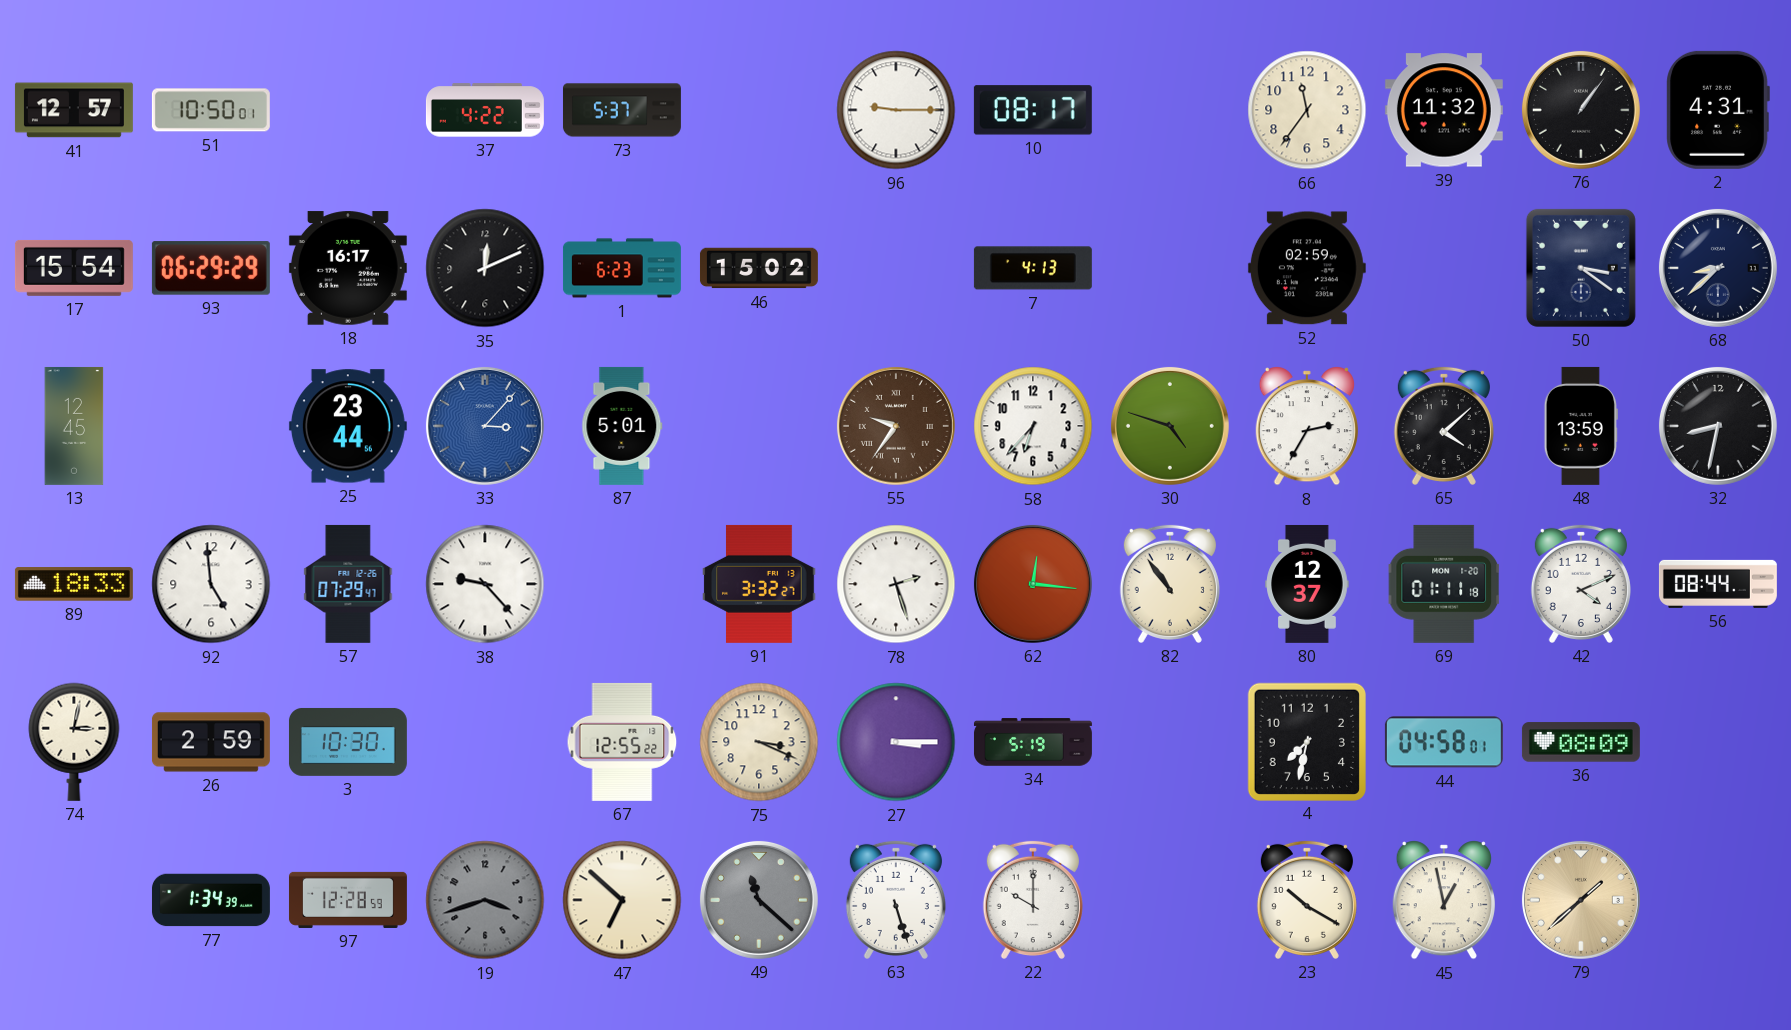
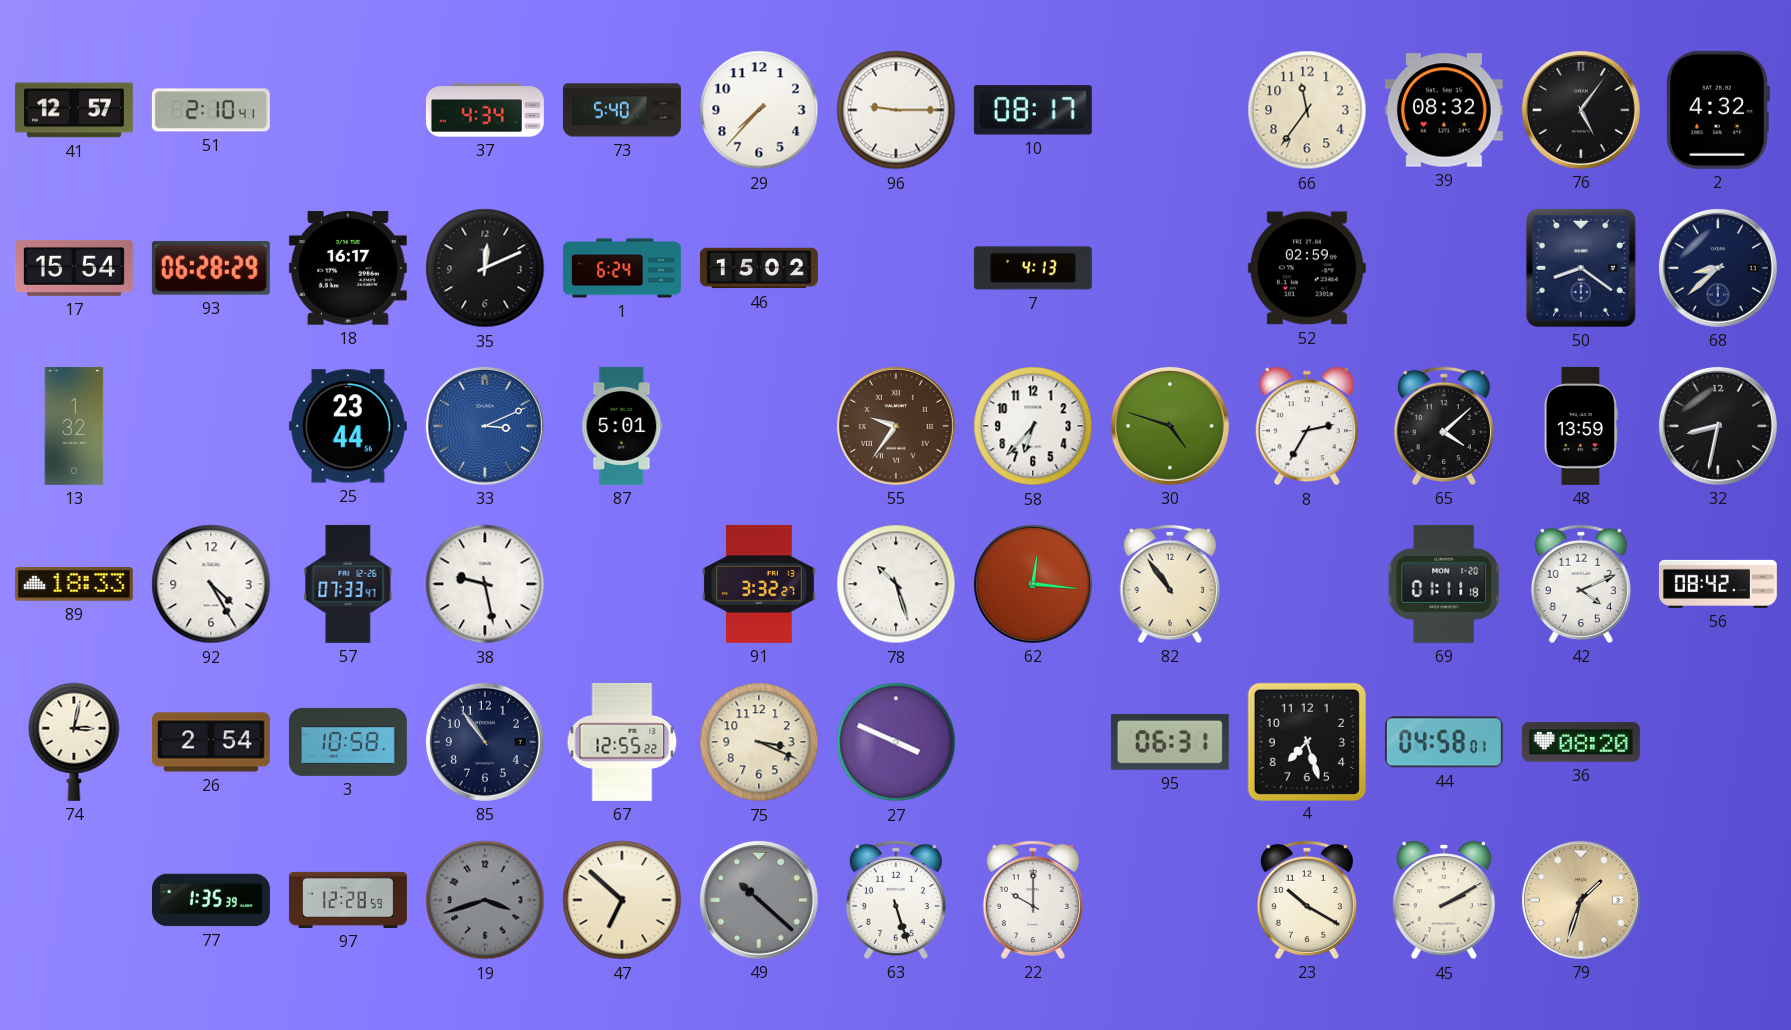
51: 10:50 -> 2:10
37: 4:22 -> 4:34
73: 5:37 -> 5:40
29: none -> 7:37
39: 11:32 -> 08:32
76: 1:06 -> 5:06
2: 4:31 -> 4:32
93: 06:29 -> 06:28
1: 6:23 -> 6:24
50: 3:21 -> 8:21
13: 12:45 -> 1:32
33: 3:07 -> 3:11
92: 4:59 -> 4:25
57: 07:29 -> 07:33
38: 9:23 -> 9:28
78: 2:27 -> 10:27
80: 12:37 -> none
56: 08:44 -> 08:42
26: 2:59 -> 2:54
3: 10:30 -> 10:58
85: none -> 10:54
27: 3:15 -> 3:49
34: 5:19 -> none
95: none -> 06:31
4: 7:32 -> 7:27
36: 08:09 -> 08:20
77: 1:34 -> 1:35
49: 11:22 -> 10:22
45: 12:58 -> 2:10
79: 1:38 -> 1:33
